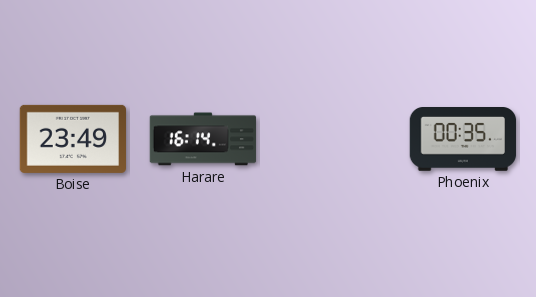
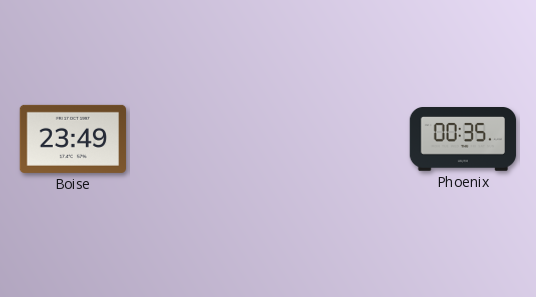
Harare: 16:14 -> none
